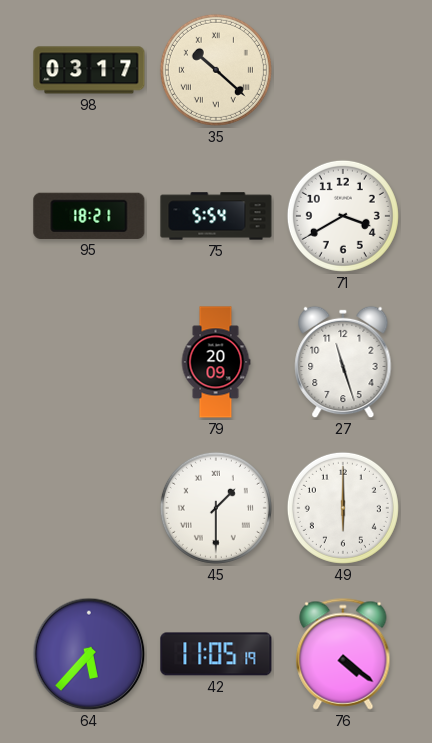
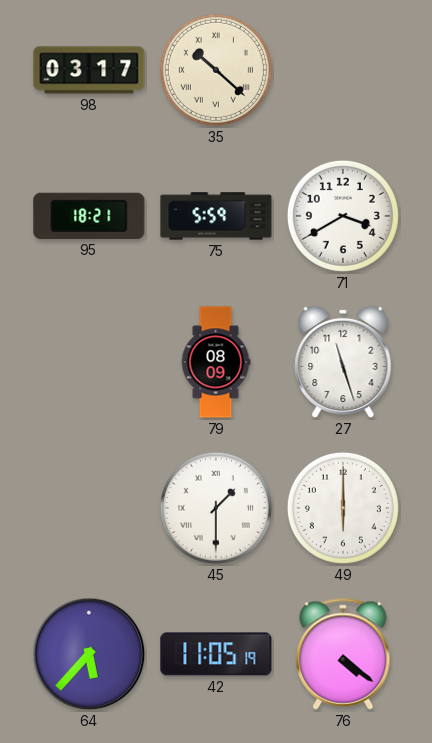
75: 5:54 -> 5:59
79: 20:09 -> 08:09
